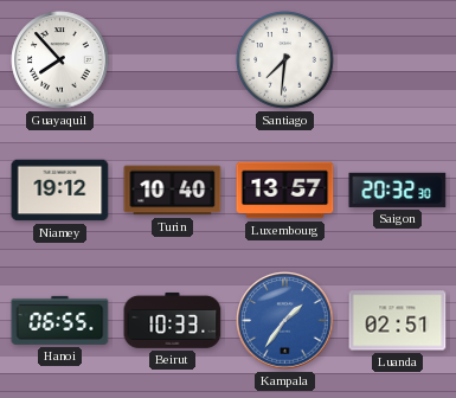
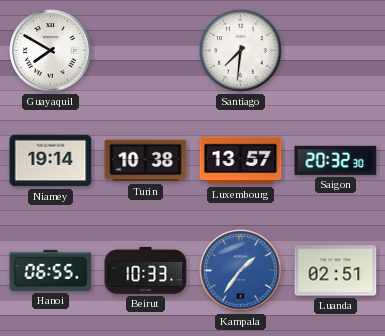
Guayaquil: 7:53 -> 7:50
Niamey: 19:12 -> 19:14
Turin: 10:40 -> 10:38
